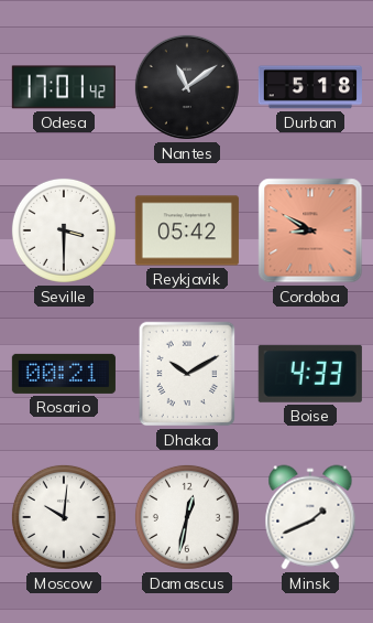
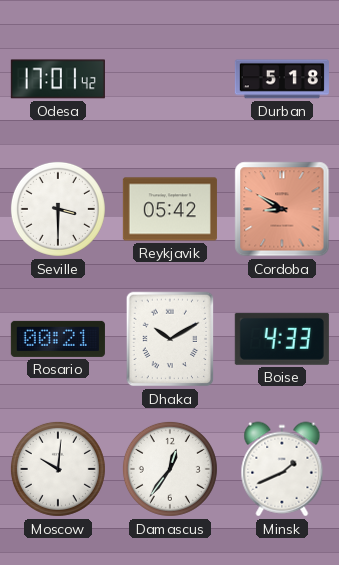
Nantes: 11:09 -> none
Damascus: 12:32 -> 12:36
